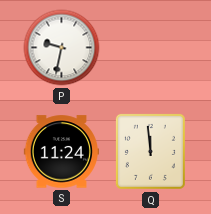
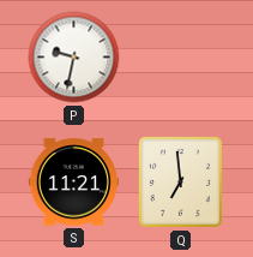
S: 11:24 -> 11:21
Q: 11:59 -> 6:59
